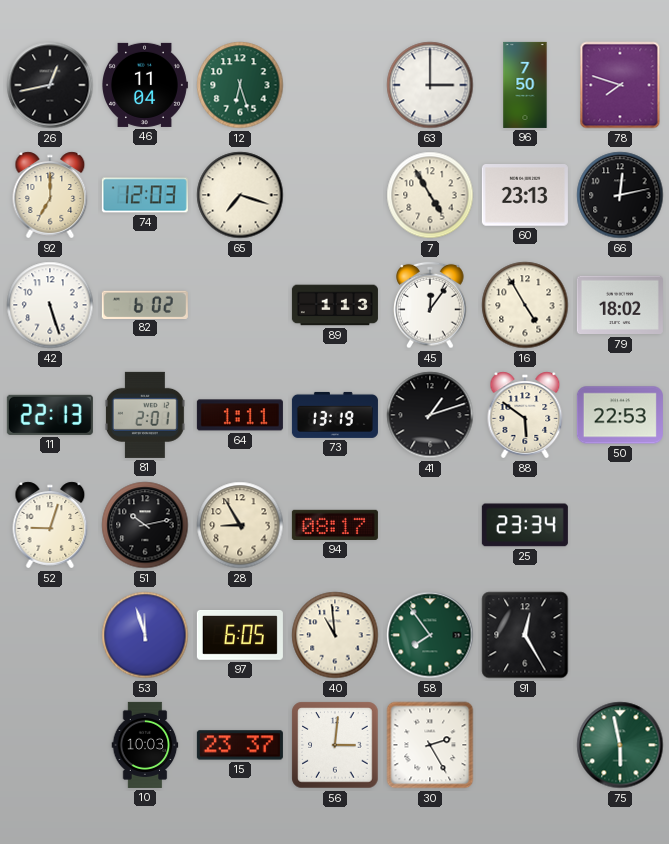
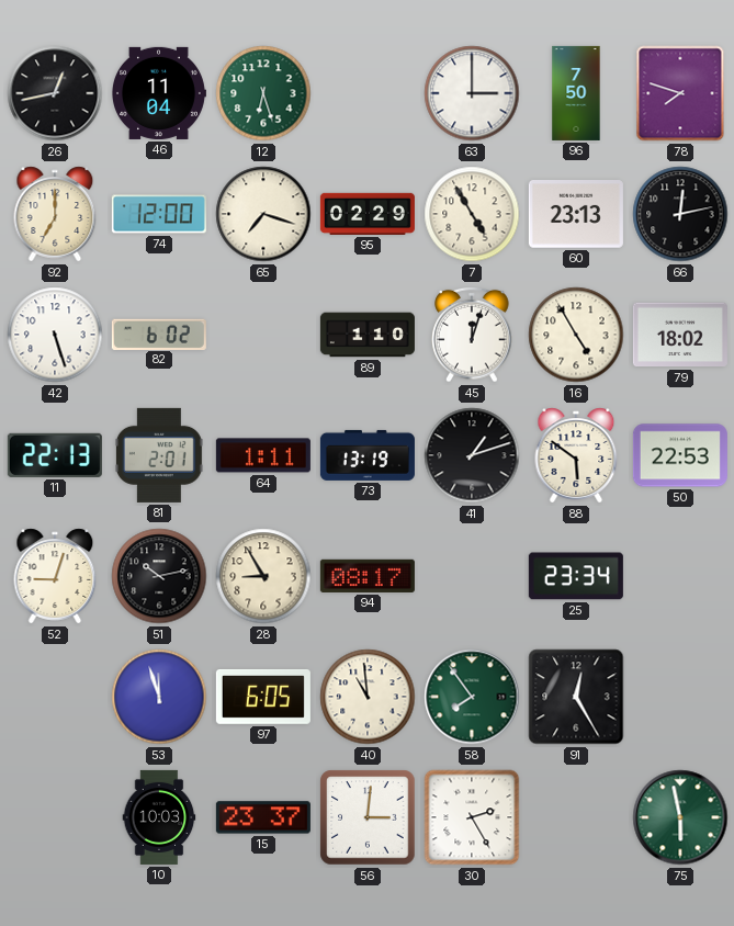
74: 12:03 -> 12:00
95: none -> 02:29
89: 1:13 -> 1:10
45: 12:06 -> 12:03
